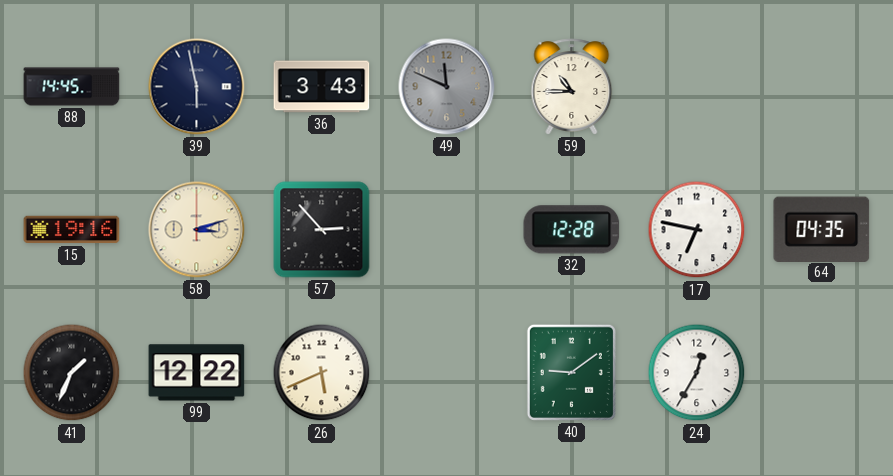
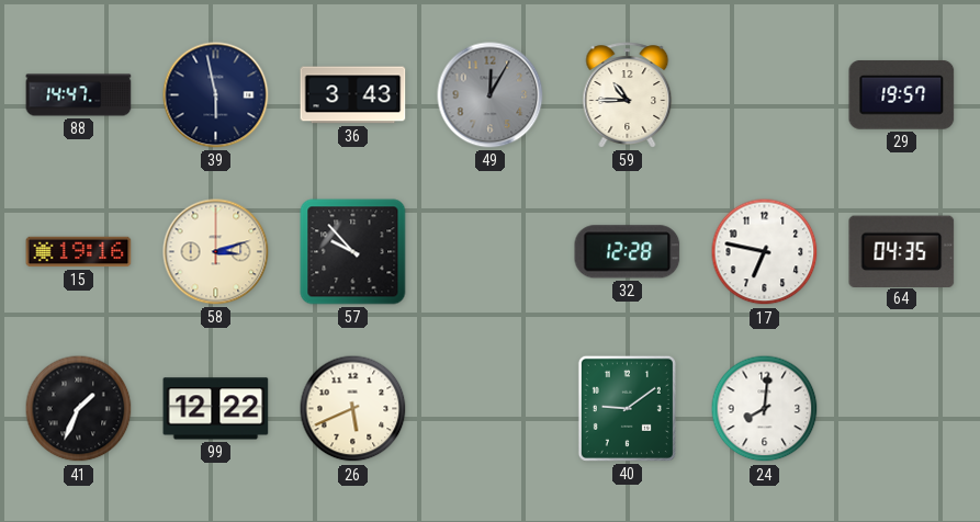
88: 14:45 -> 14:47
49: 11:49 -> 12:05
29: none -> 19:57
57: 2:53 -> 9:53
24: 12:35 -> 8:01
